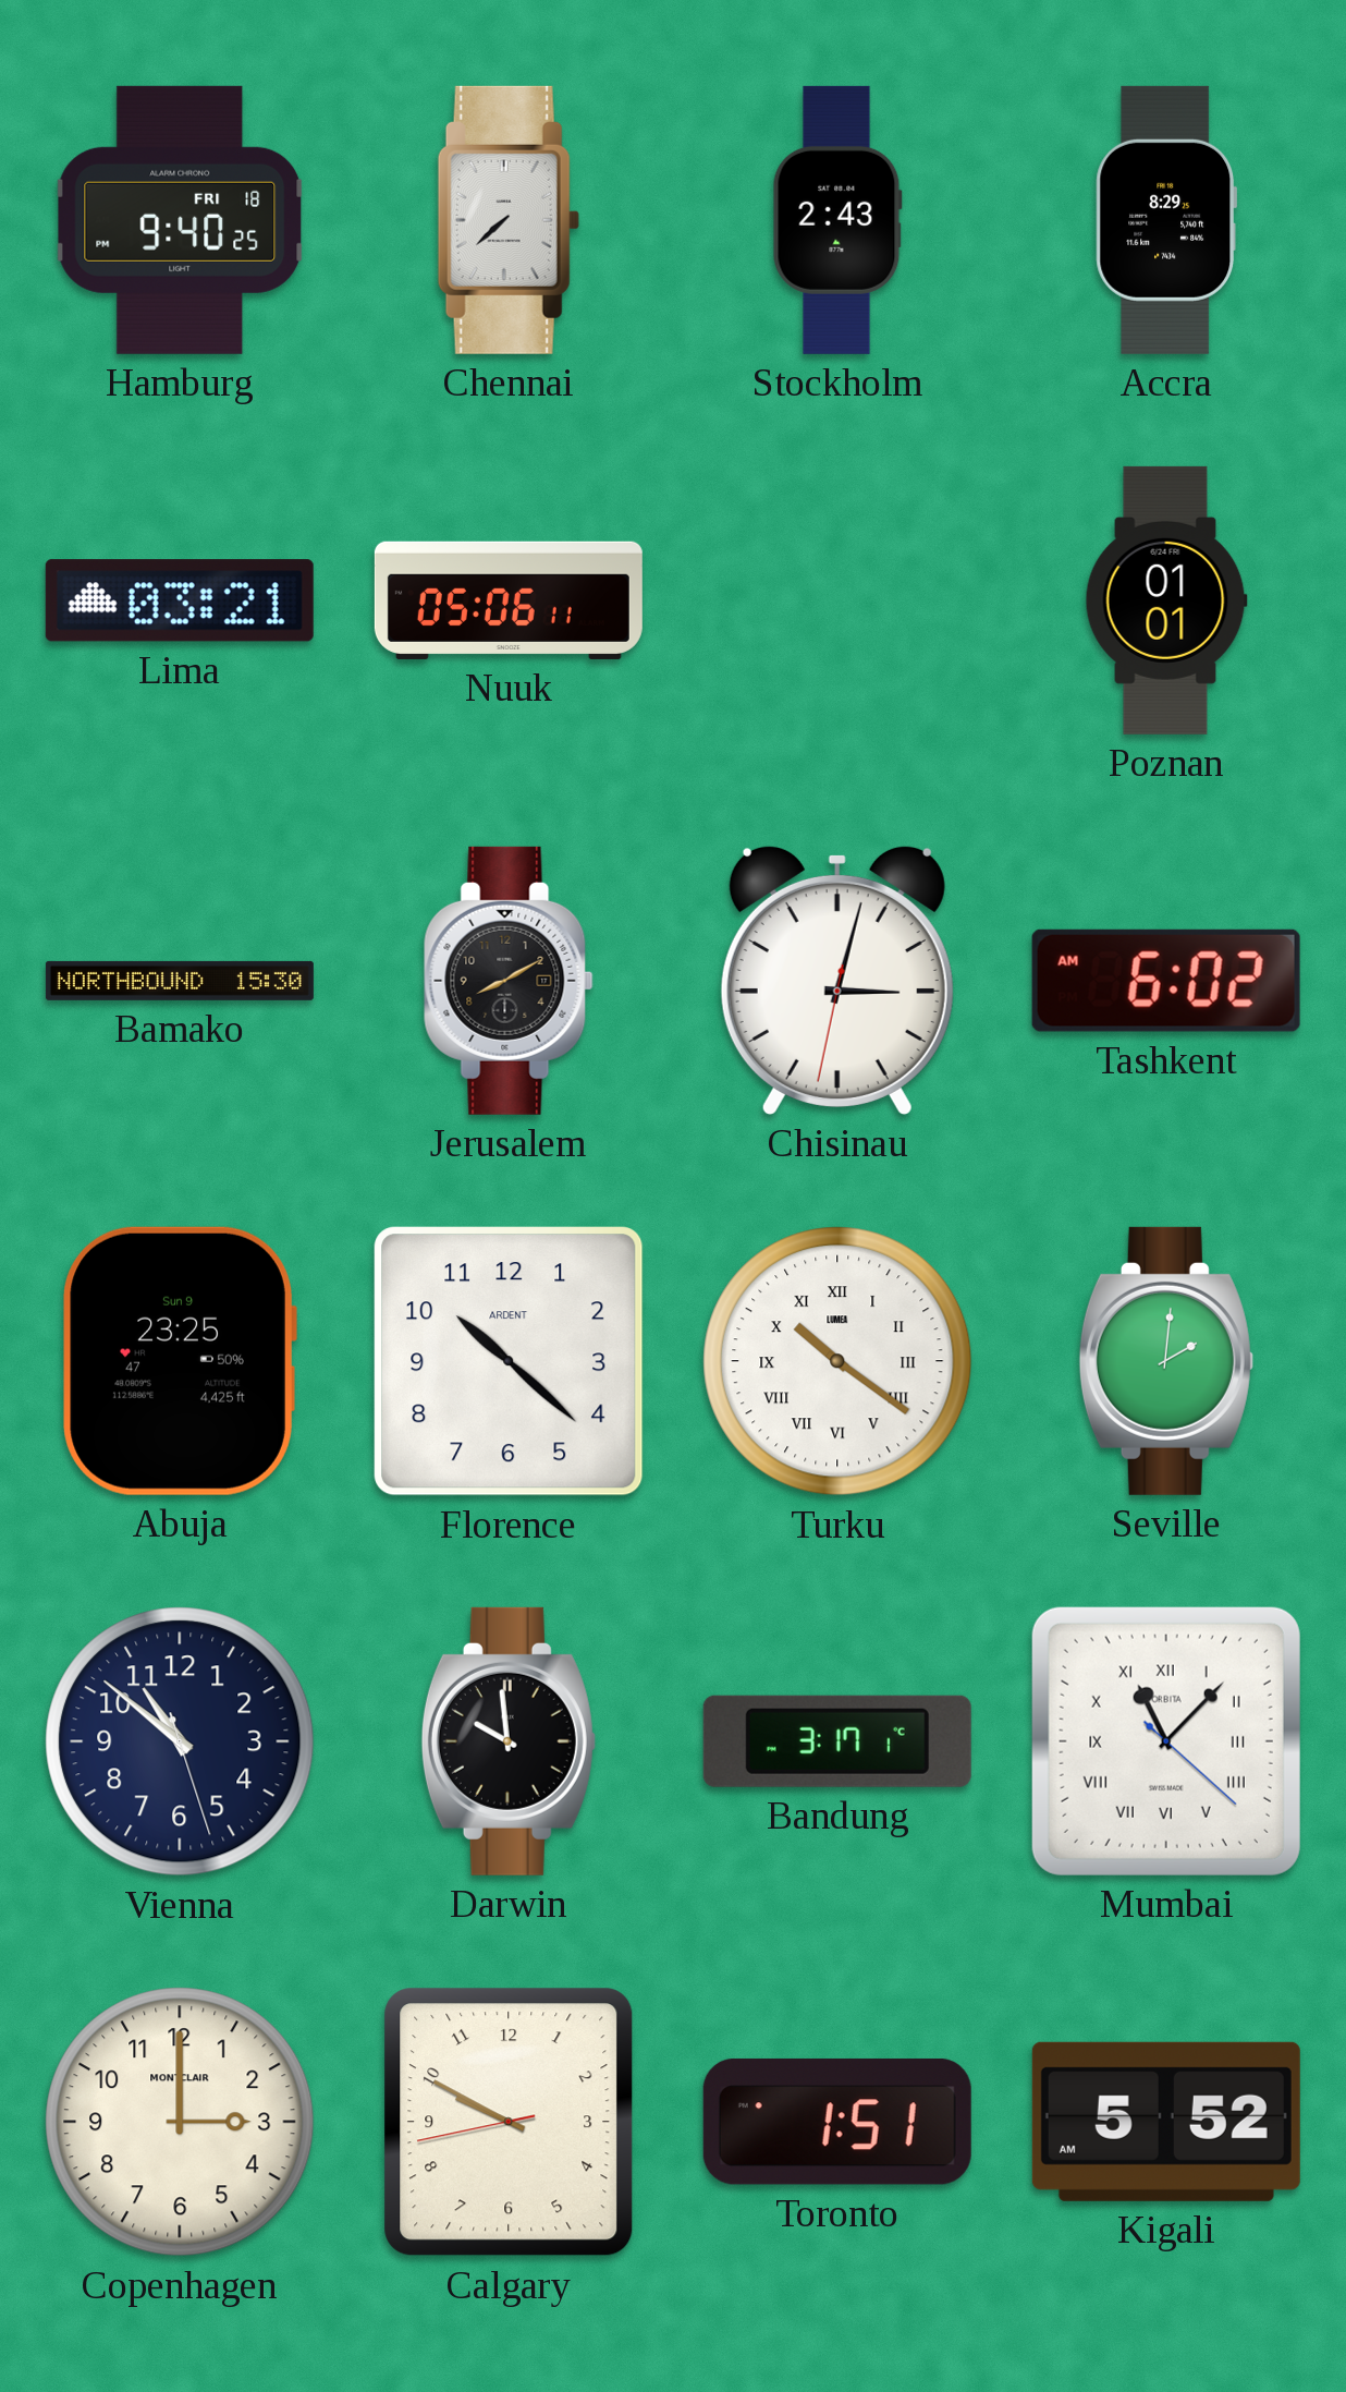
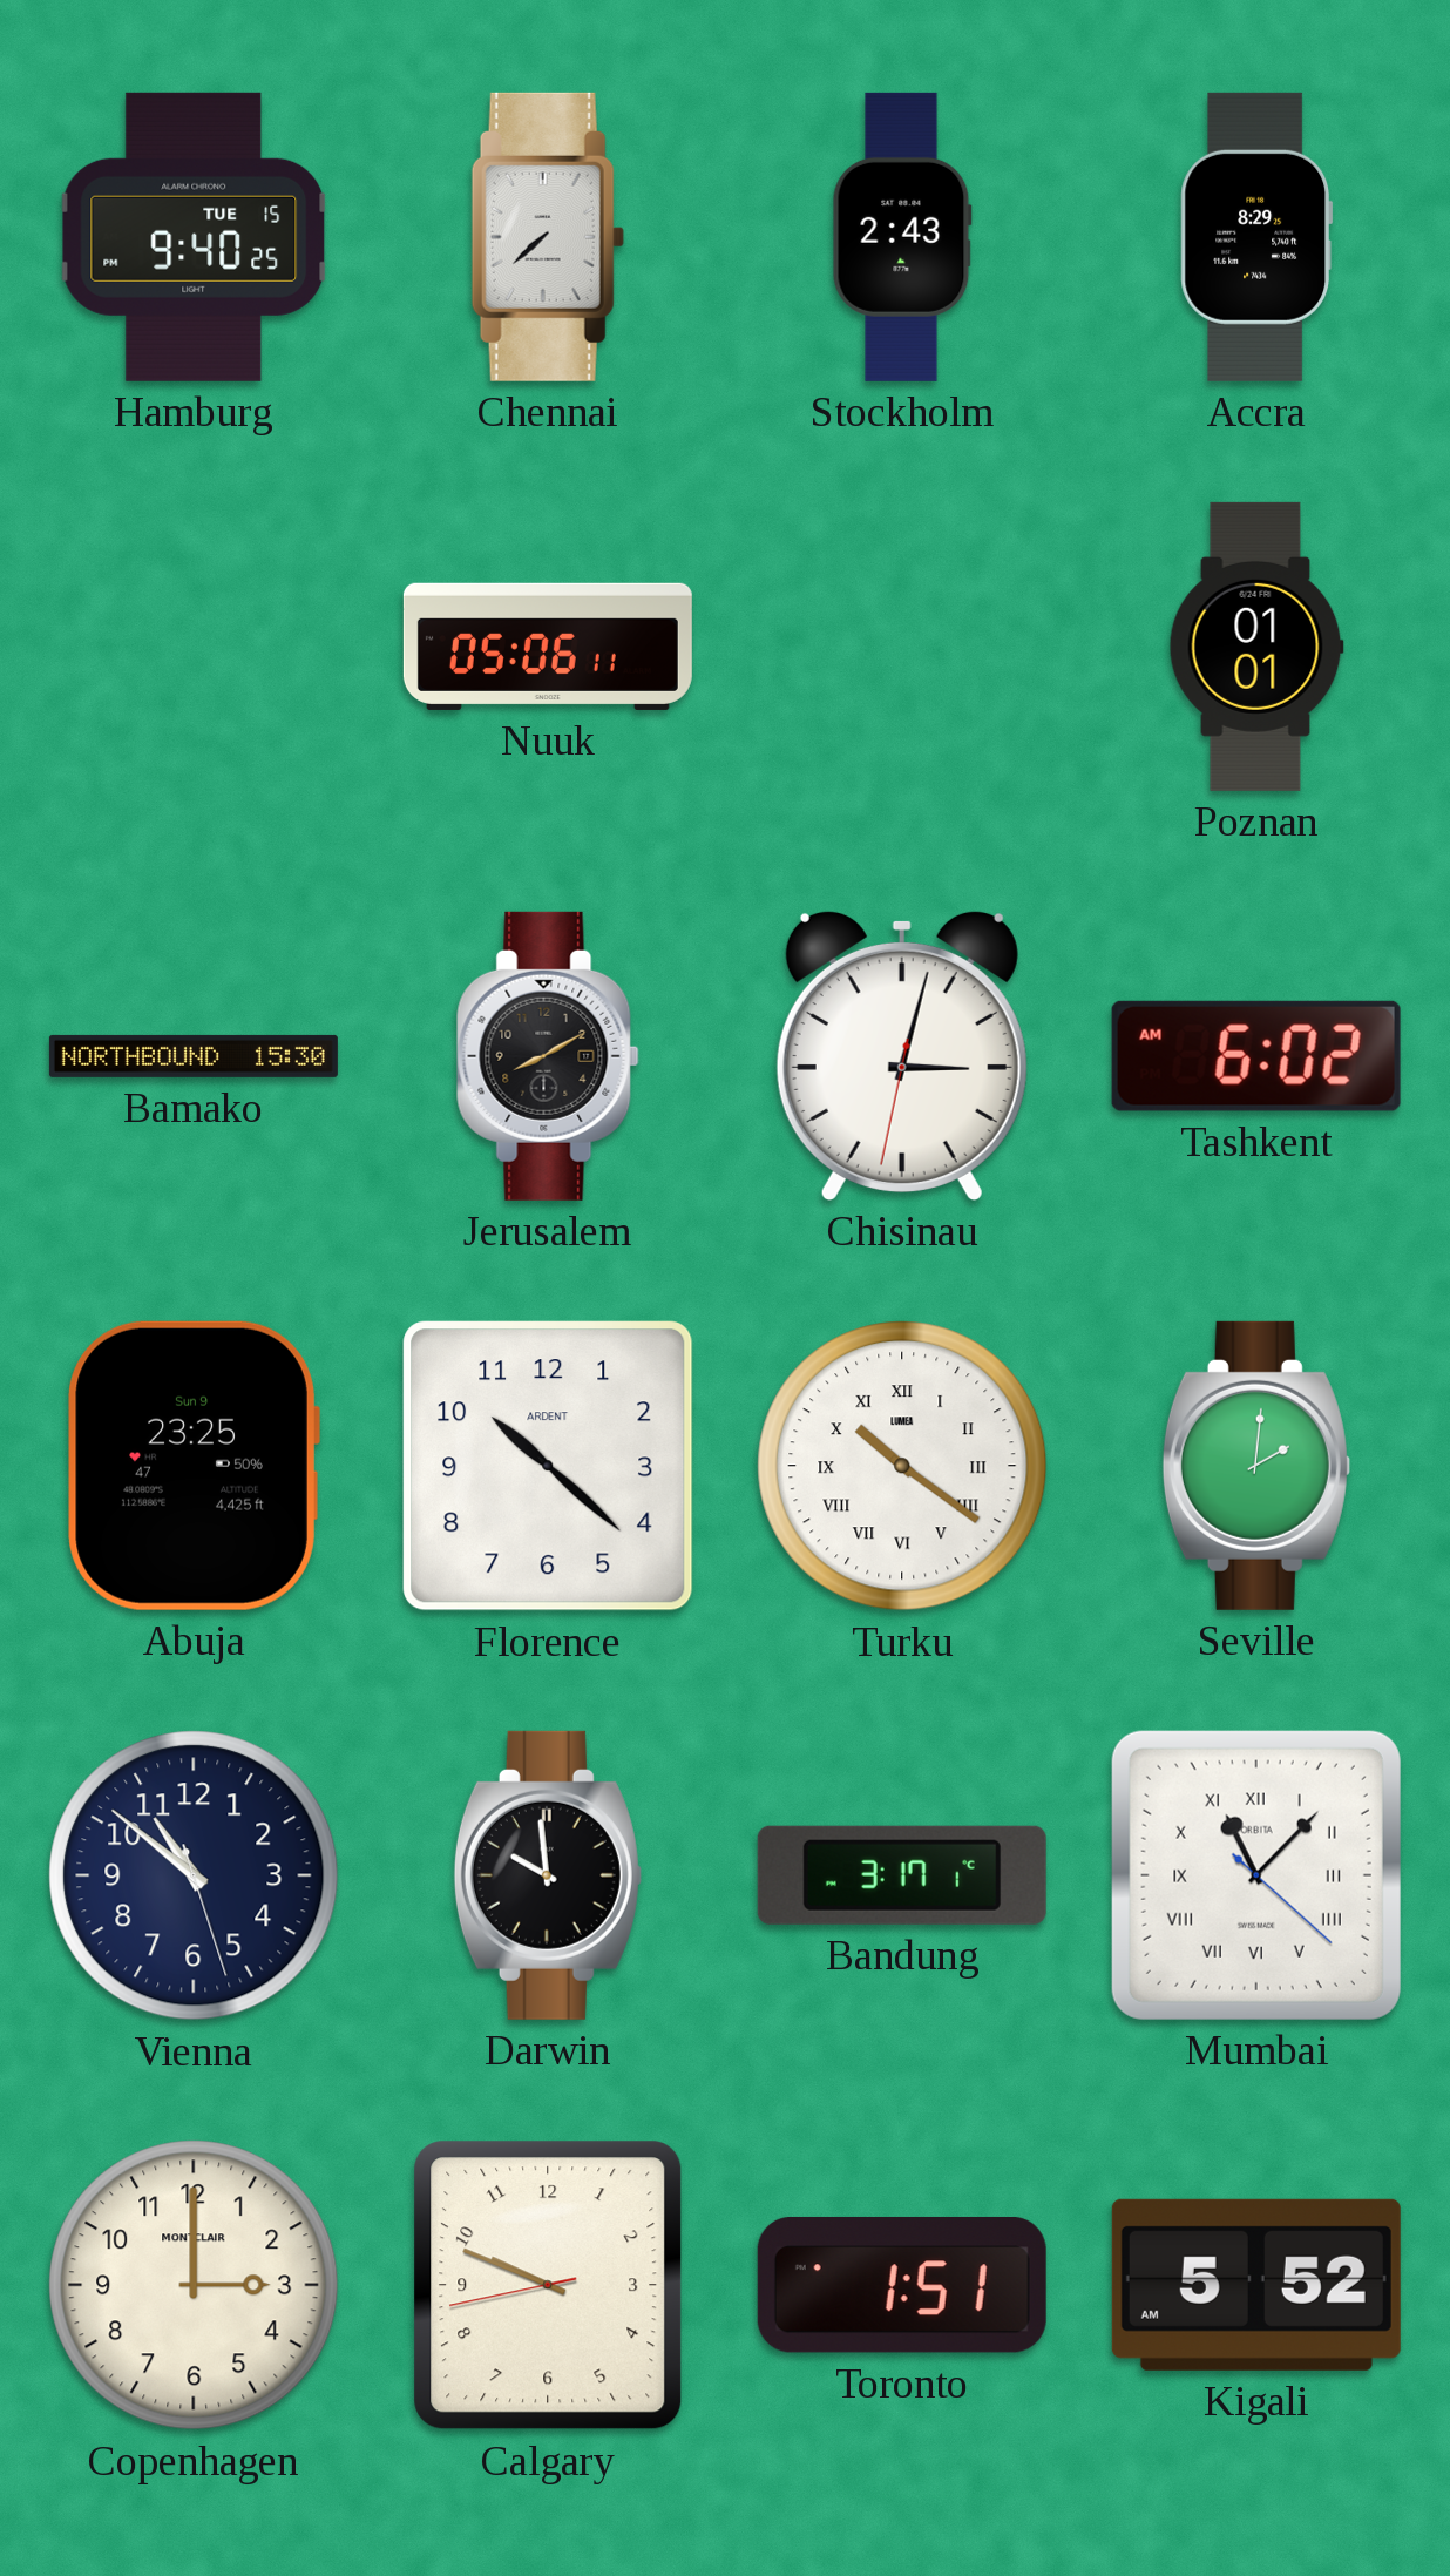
Hamburg date: FRI 18 -> TUE 15
Lima: 03:21 -> none
Calgary: 9:49 -> 9:48
